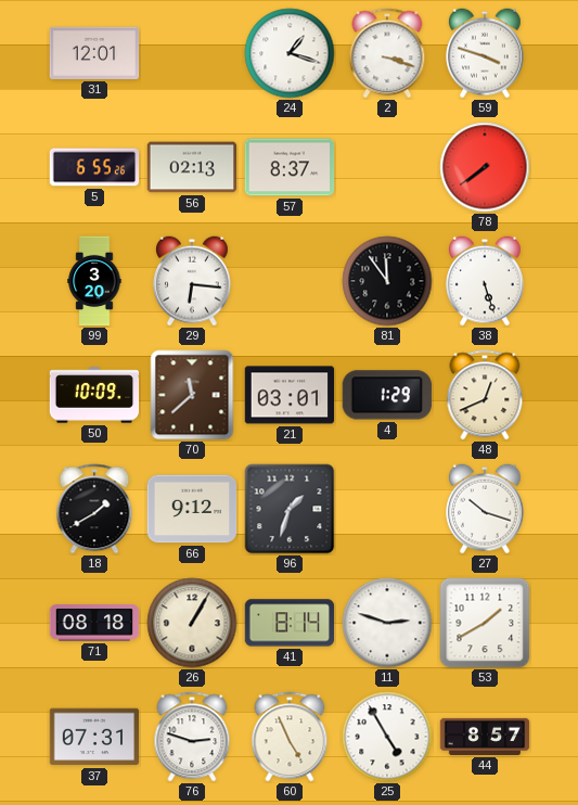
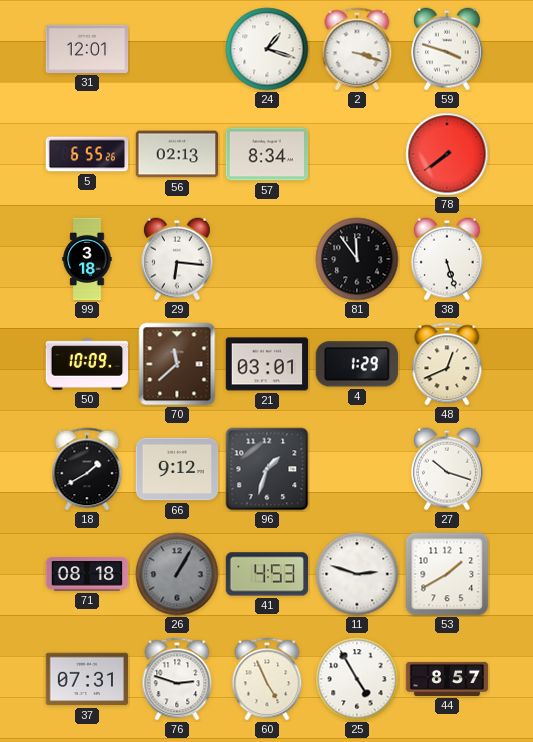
57: 8:37 -> 8:34
99: 3:20 -> 3:18
26 dial: cream -> grey
41: 8:14 -> 4:53
